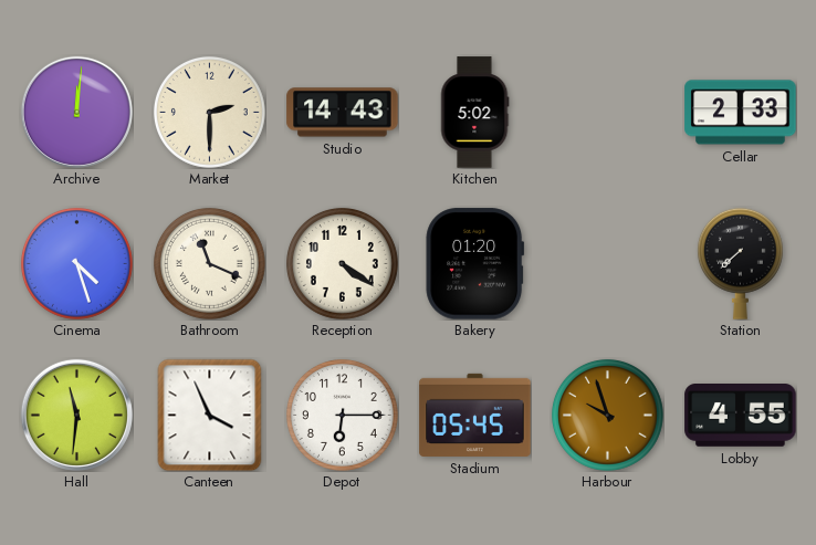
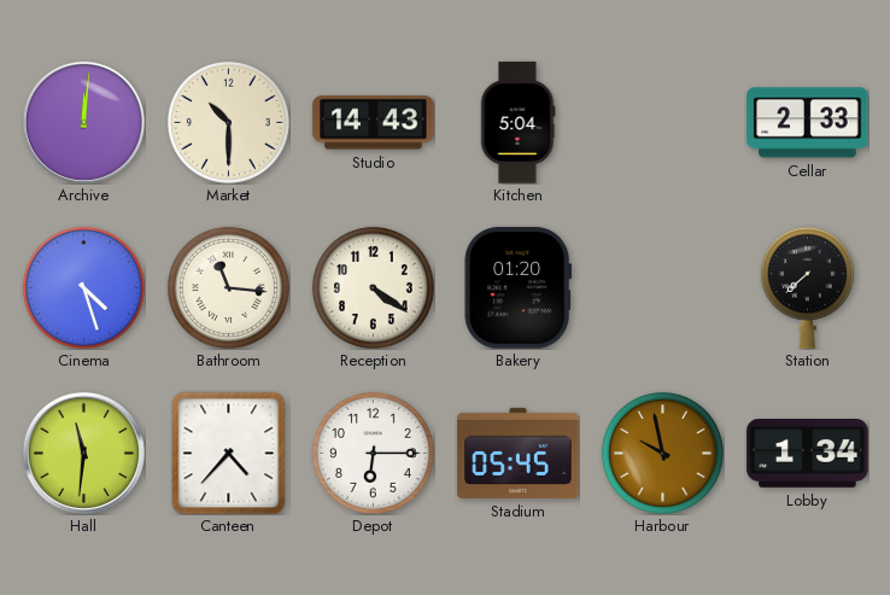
Market: 2:30 -> 10:30
Kitchen: 5:02 -> 5:04
Bathroom: 11:19 -> 11:16
Canteen: 3:56 -> 4:37
Harbour: 9:57 -> 9:58
Lobby: 4:55 -> 1:34
